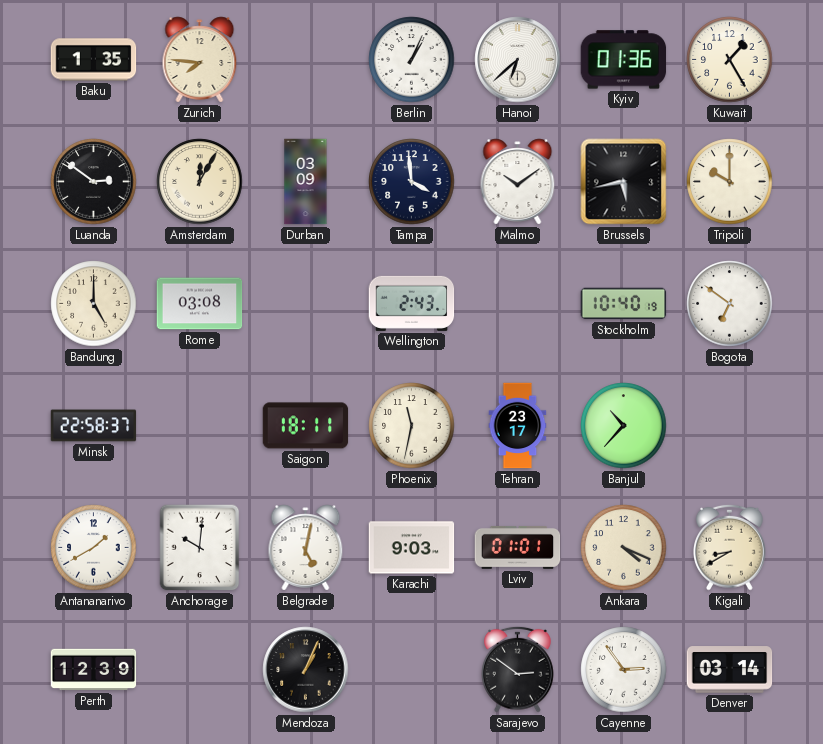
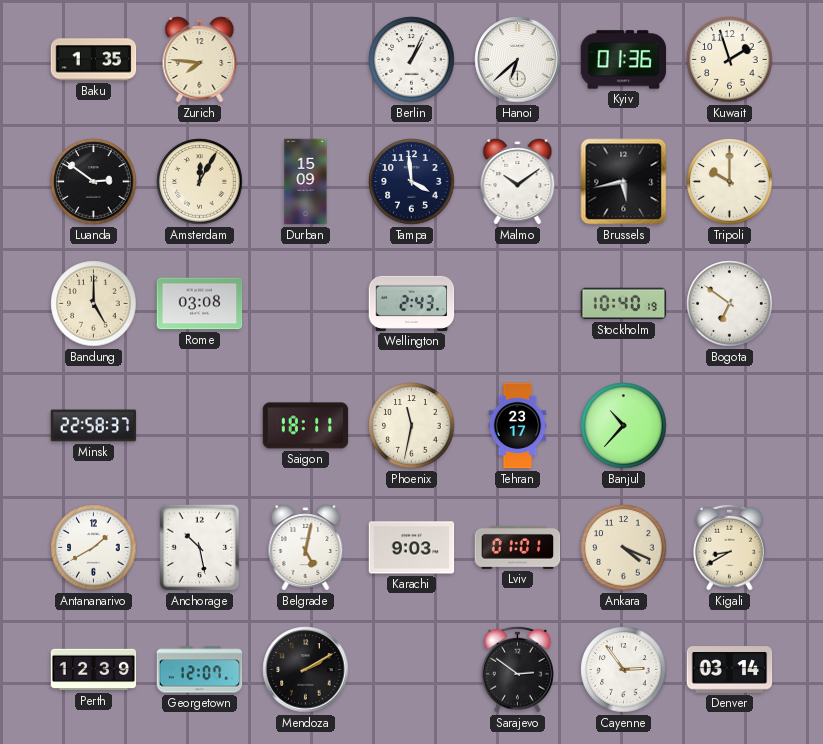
Kuwait: 1:25 -> 1:57
Durban: 03:09 -> 15:09
Anchorage: 10:01 -> 10:28
Georgetown: none -> 12:07
Mendoza: 1:04 -> 2:10
